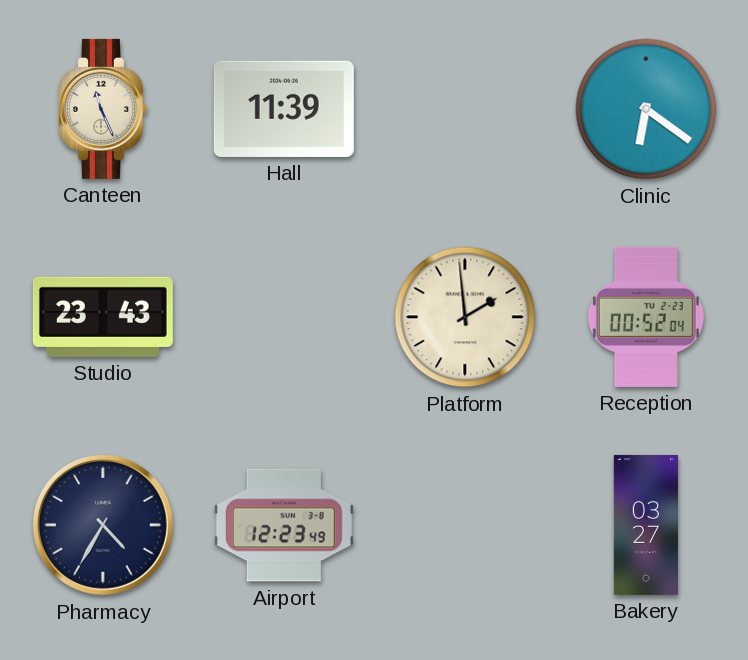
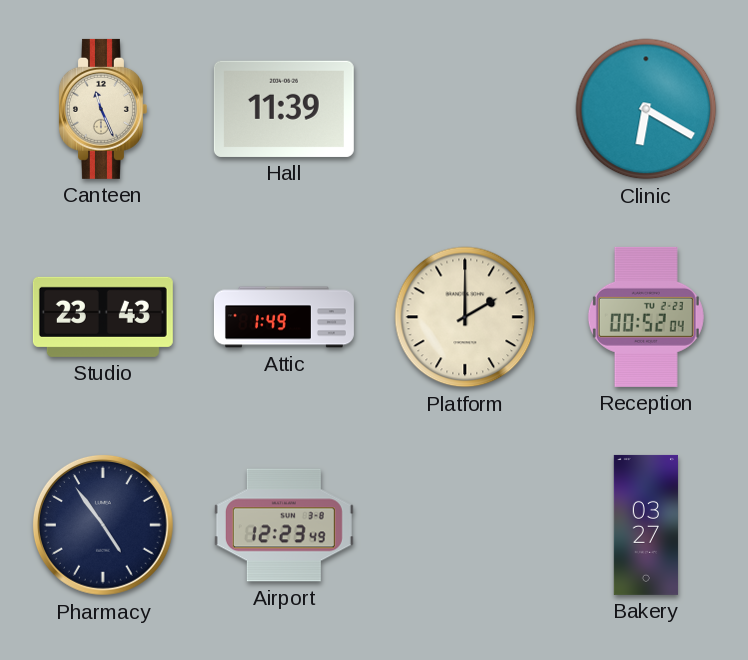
Clinic: 6:21 -> 6:20
Attic: none -> 1:49
Platform: 1:59 -> 2:00
Pharmacy: 4:35 -> 4:54
